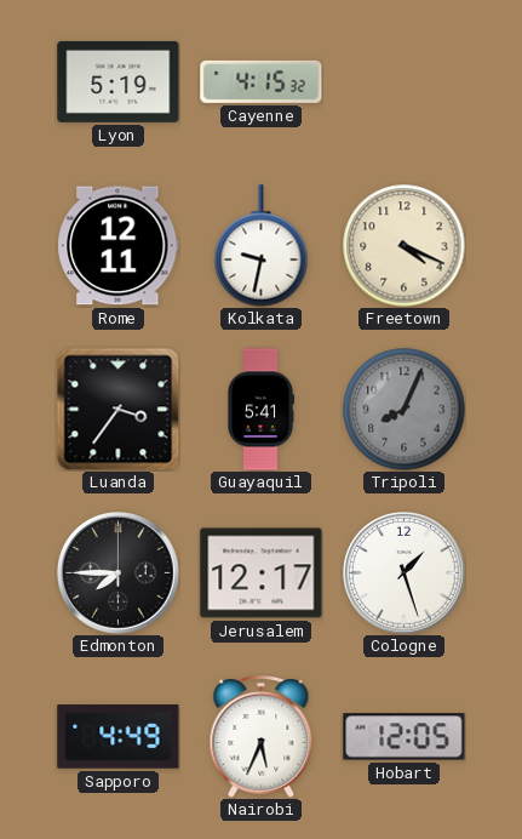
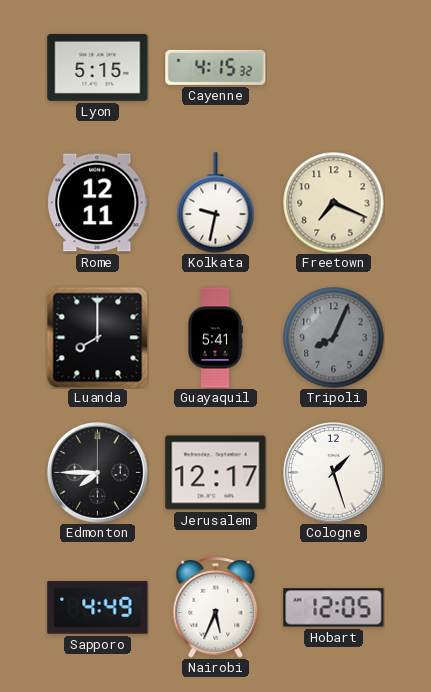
Lyon: 5:19 -> 5:15
Freetown: 4:19 -> 7:19
Luanda: 3:36 -> 8:00
